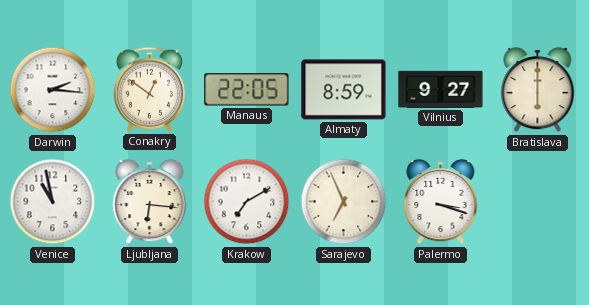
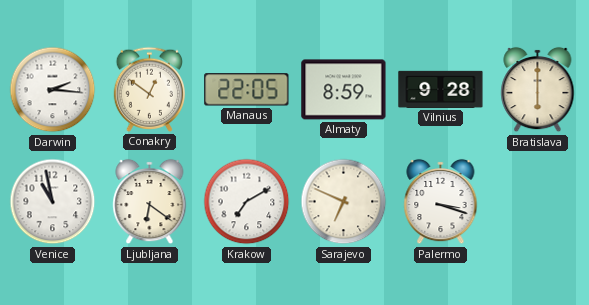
Vilnius: 9:27 -> 9:28
Ljubljana: 6:16 -> 6:21
Sarajevo: 6:56 -> 6:49
